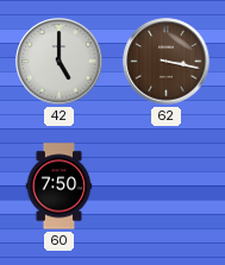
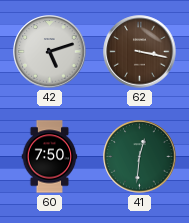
42: 5:00 -> 5:12
41: none -> 12:31
